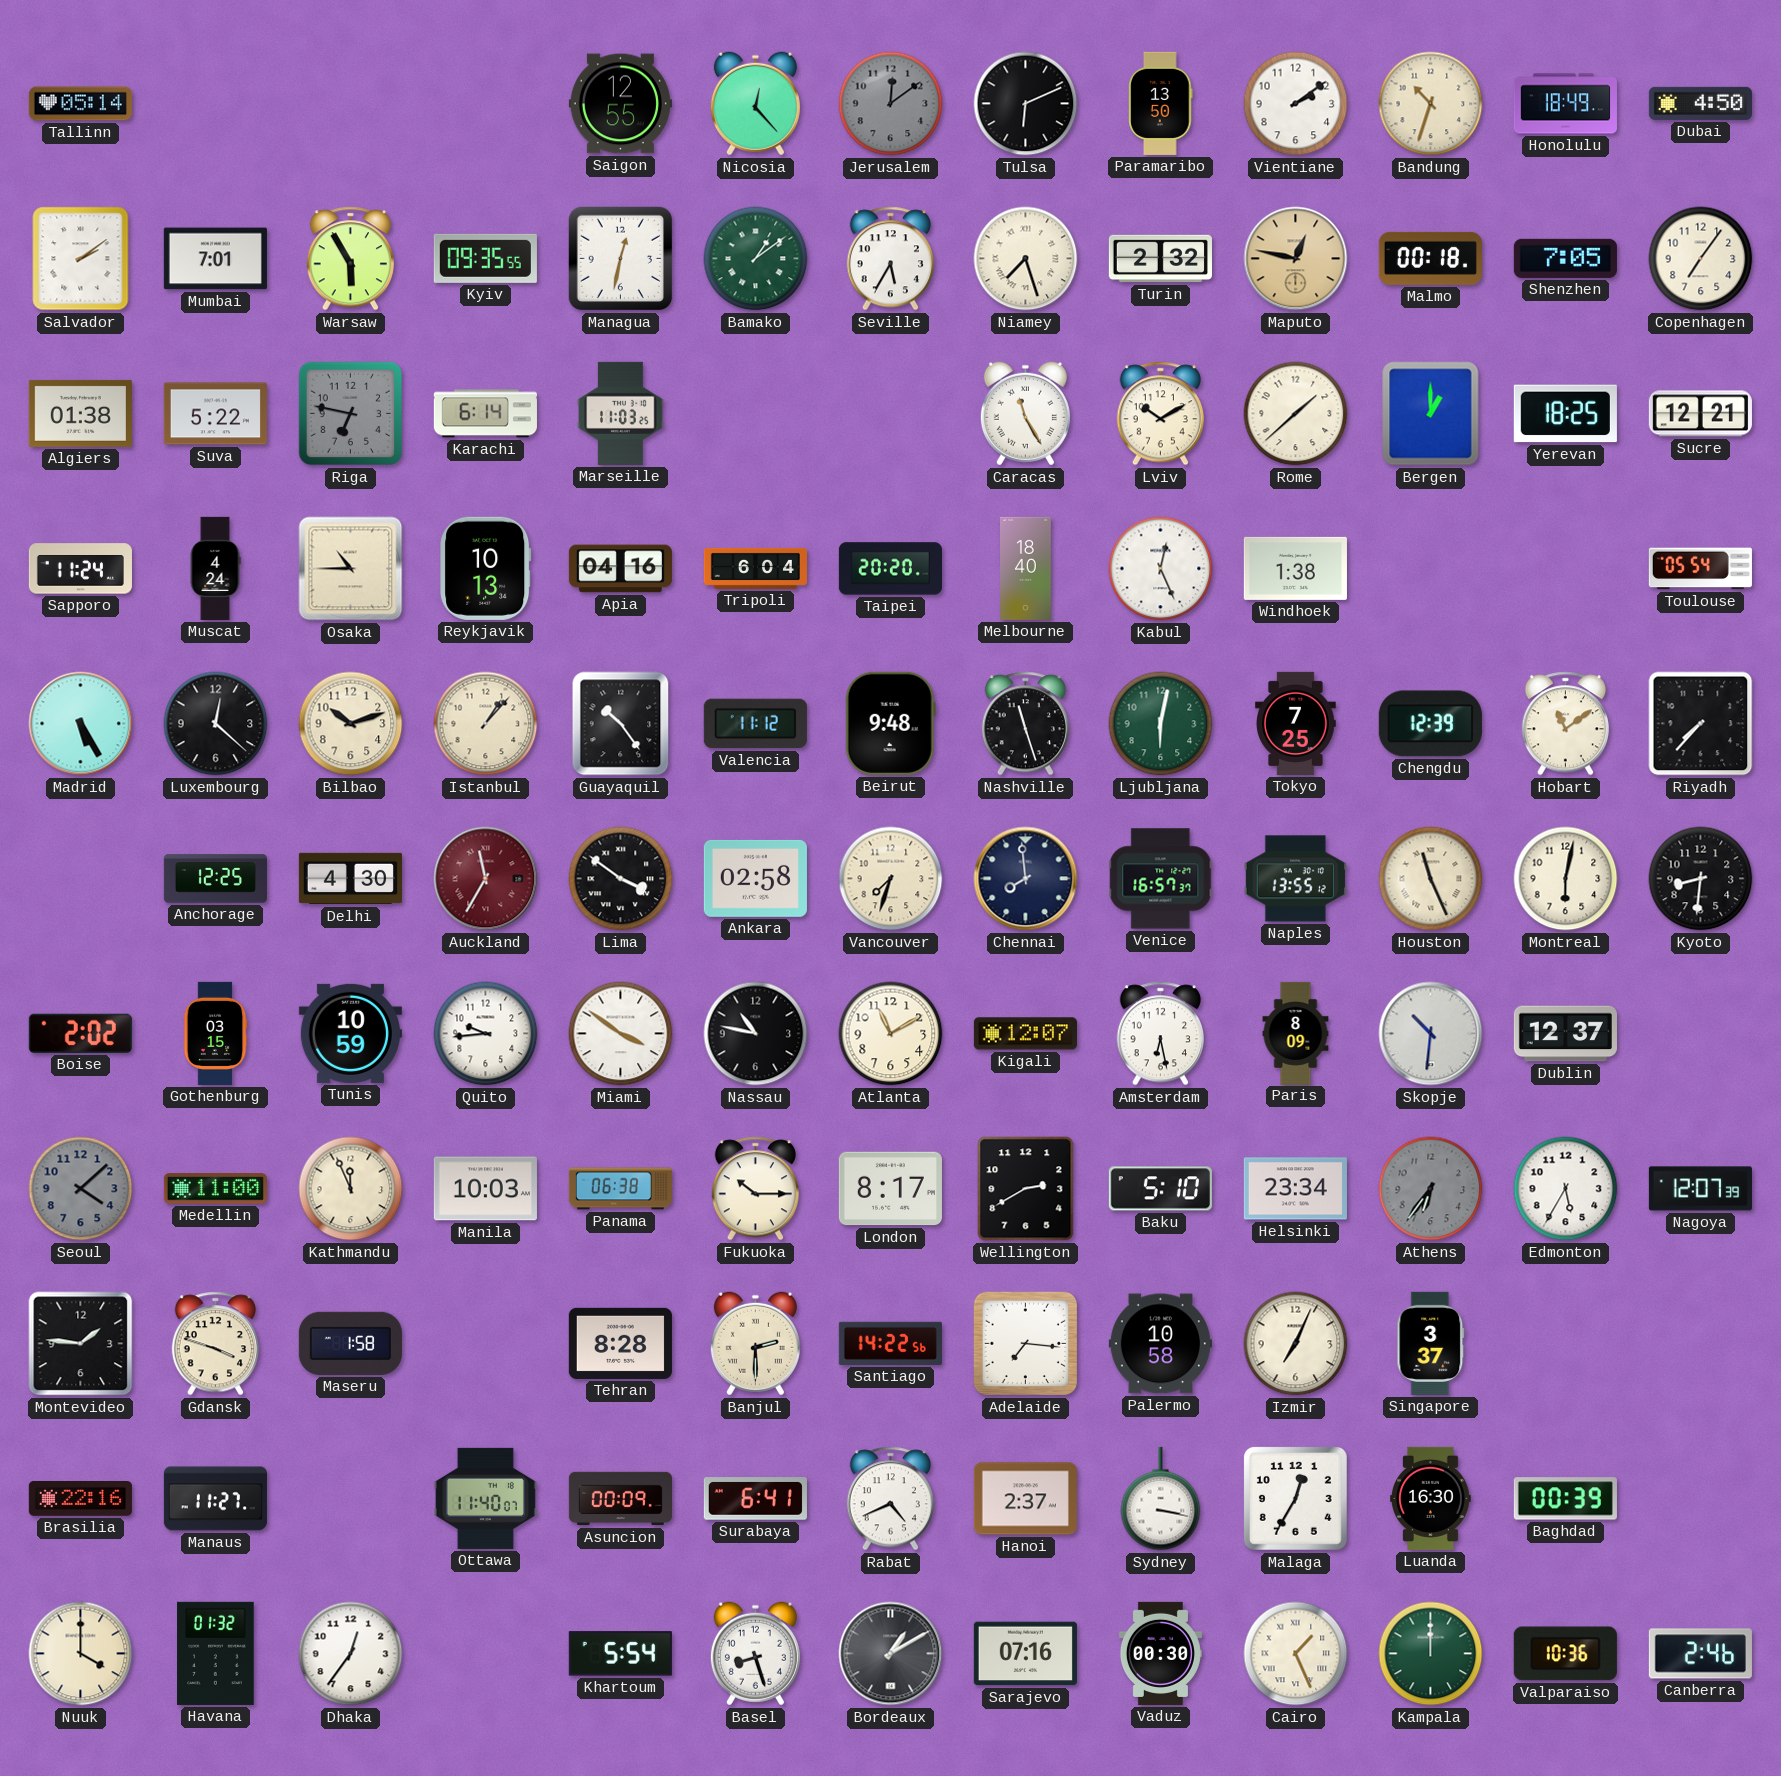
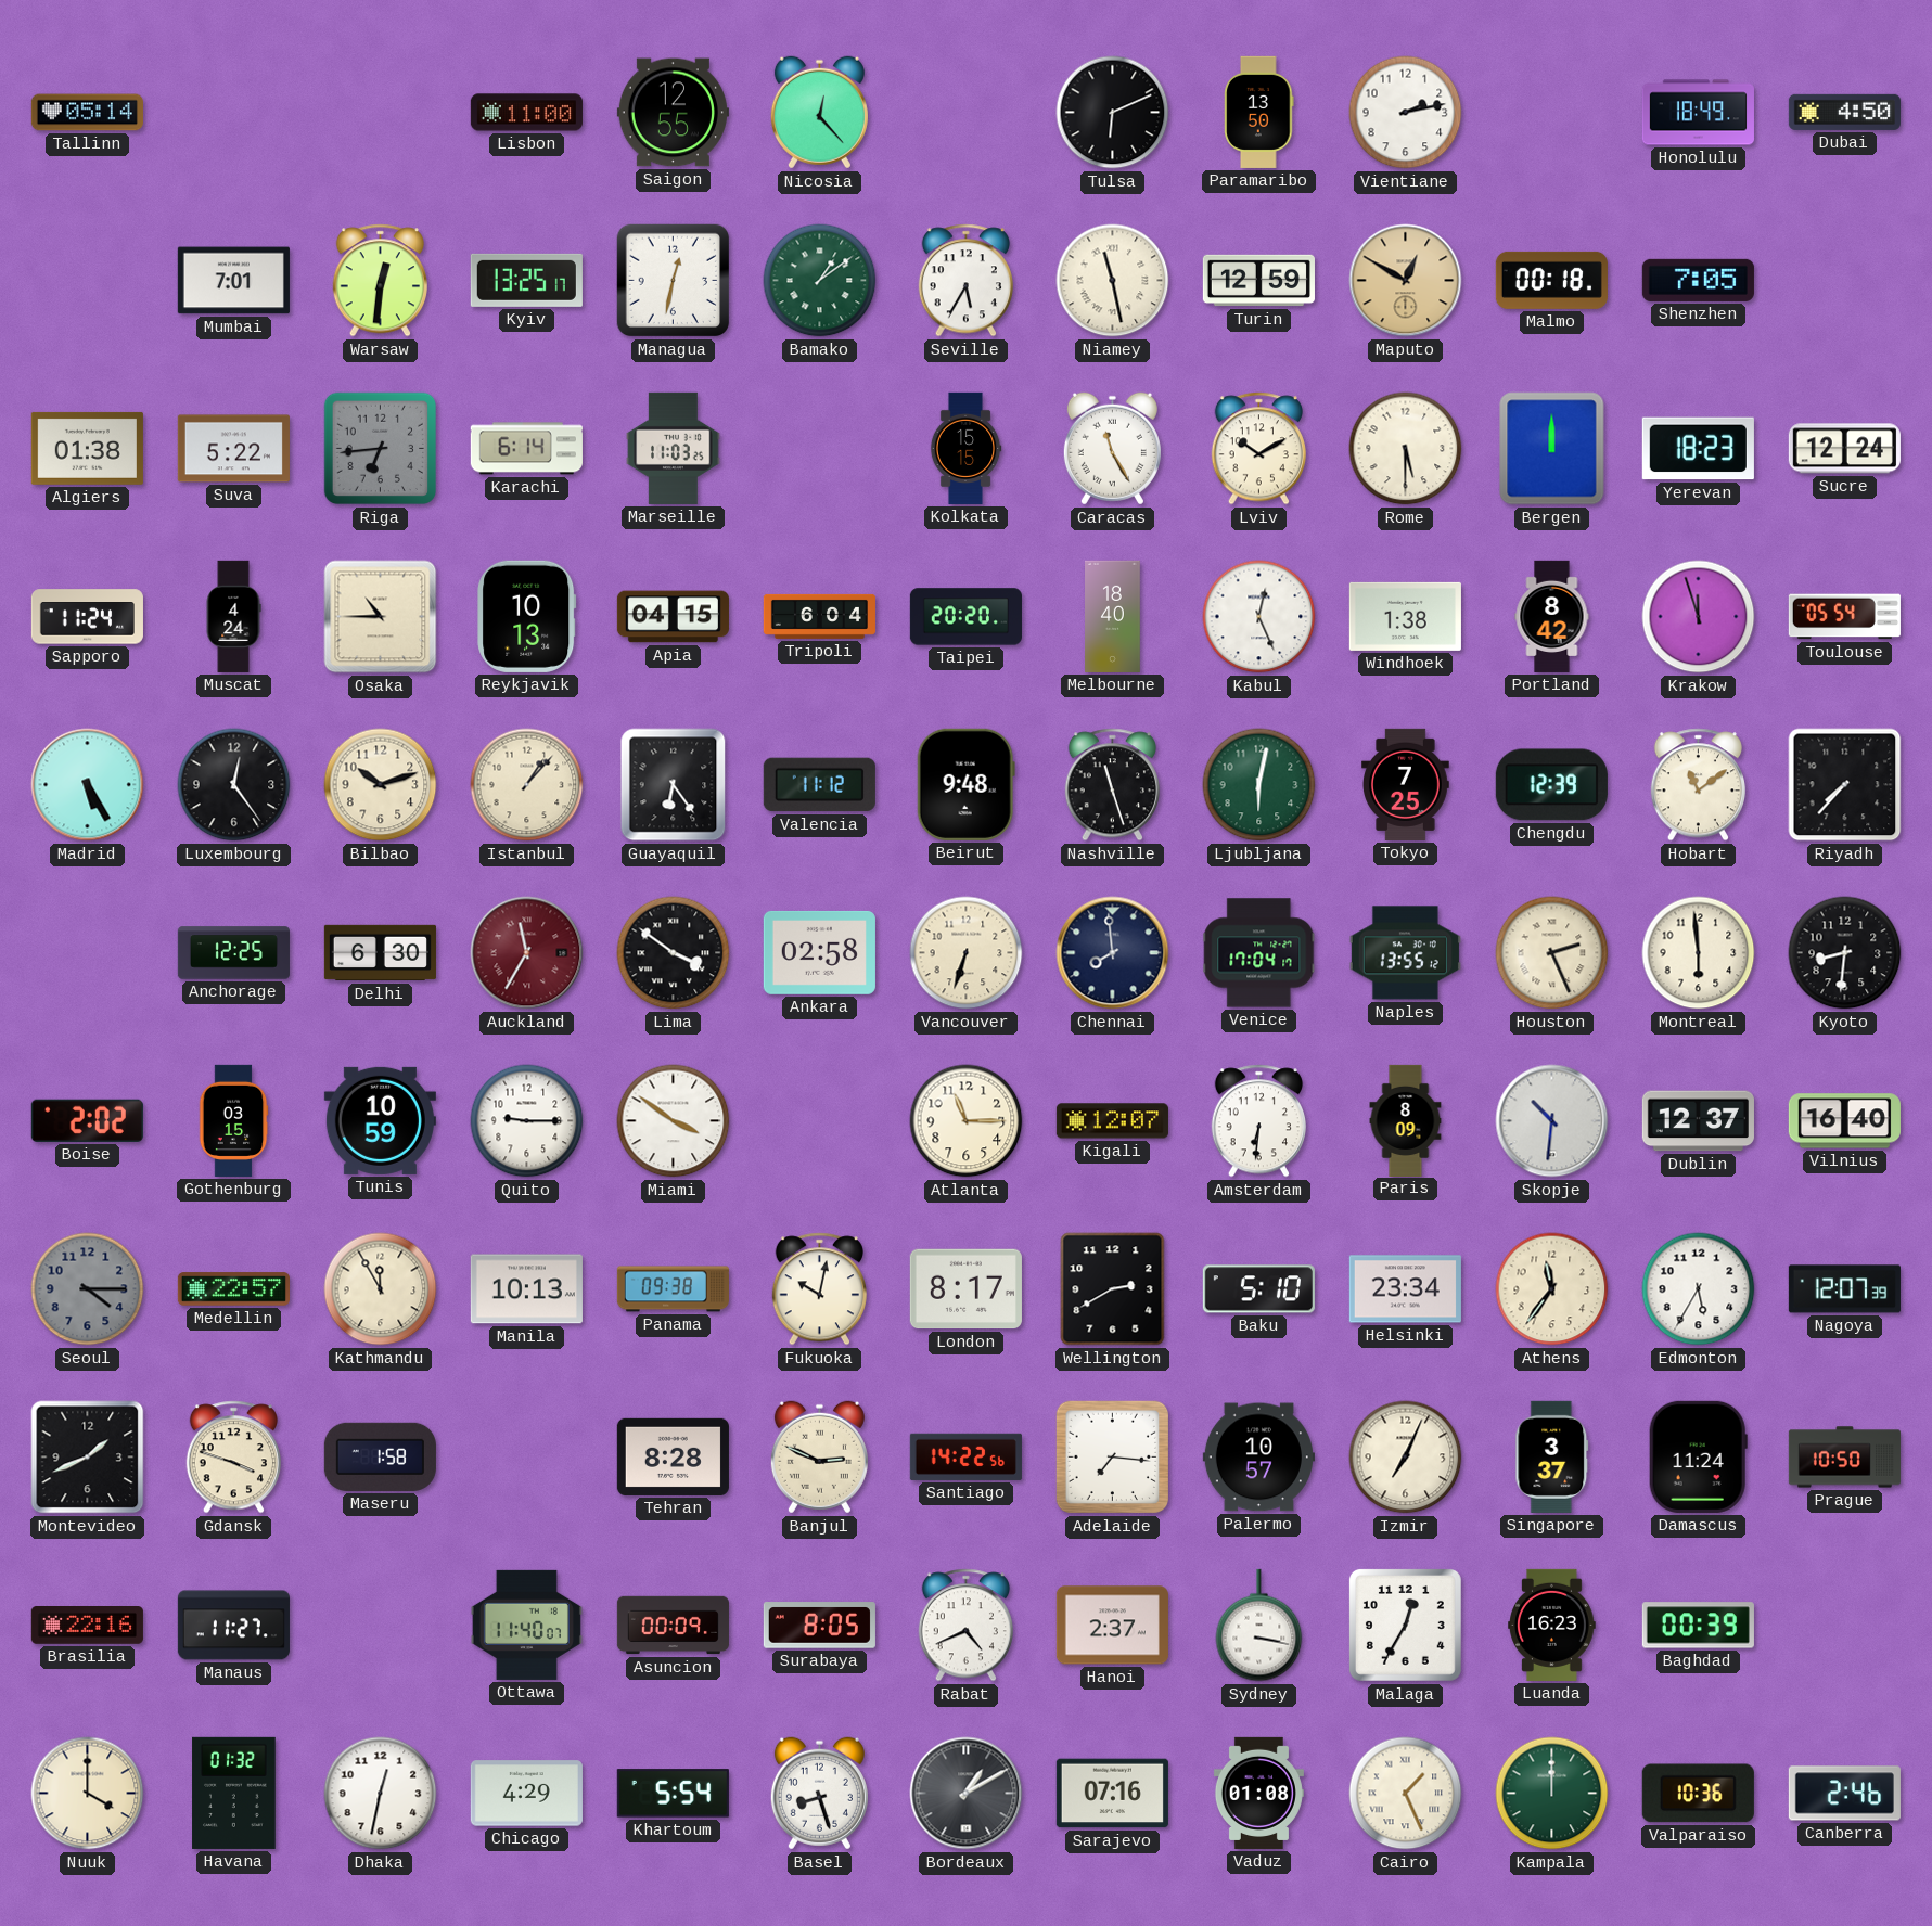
Lisbon: none -> 11:00
Jerusalem: 12:09 -> none
Vientiane: 2:09 -> 2:13
Bandung: 10:33 -> none
Salvador: 2:09 -> none
Warsaw: 5:55 -> 12:31
Kyiv: 09:35 -> 13:25
Niamey: 7:27 -> 11:28
Turin: 2:32 -> 12:59
Maputo: 12:47 -> 12:50
Copenhagen: 7:06 -> none
Riga: 6:47 -> 6:44
Kolkata: none -> 15:15
Rome: 1:38 -> 5:30
Bergen: 1:00 -> 12:00
Yerevan: 18:25 -> 18:23
Sucre: 12:21 -> 12:24
Apia: 04:16 -> 04:15
Portland: none -> 8:42
Krakow: none -> 11:57
Luxembourg: 12:22 -> 12:24
Guayaquil: 10:24 -> 6:24
Delhi: 4:30 -> 6:30
Vancouver: 7:33 -> 6:33
Venice: 16:57 -> 17:04
Houston: 11:26 -> 2:26
Montreal: 6:02 -> 5:59
Quito: 9:44 -> 9:15
Nassau: 10:47 -> none
Atlanta: 11:10 -> 11:15
Amsterdam: 6:28 -> 6:31
Vilnius: none -> 16:40
Seoul: 4:08 -> 4:15
Medellin: 11:00 -> 22:57
Kathmandu: 11:56 -> 11:55
Manila: 10:03 -> 10:13
Panama: 06:38 -> 09:38
Fukuoka: 10:15 -> 10:02
Athens: 6:36 -> 11:36
Athens dial: grey -> cream
Montevideo: 1:46 -> 1:41
Banjul: 2:30 -> 2:49
Palermo: 10:58 -> 10:57
Damascus: none -> 11:24
Prague: none -> 10:50
Surabaya: 6:41 -> 8:05
Luanda: 16:30 -> 16:23
Dhaka: 12:36 -> 12:32
Chicago: none -> 4:29
Vaduz: 00:30 -> 01:08
